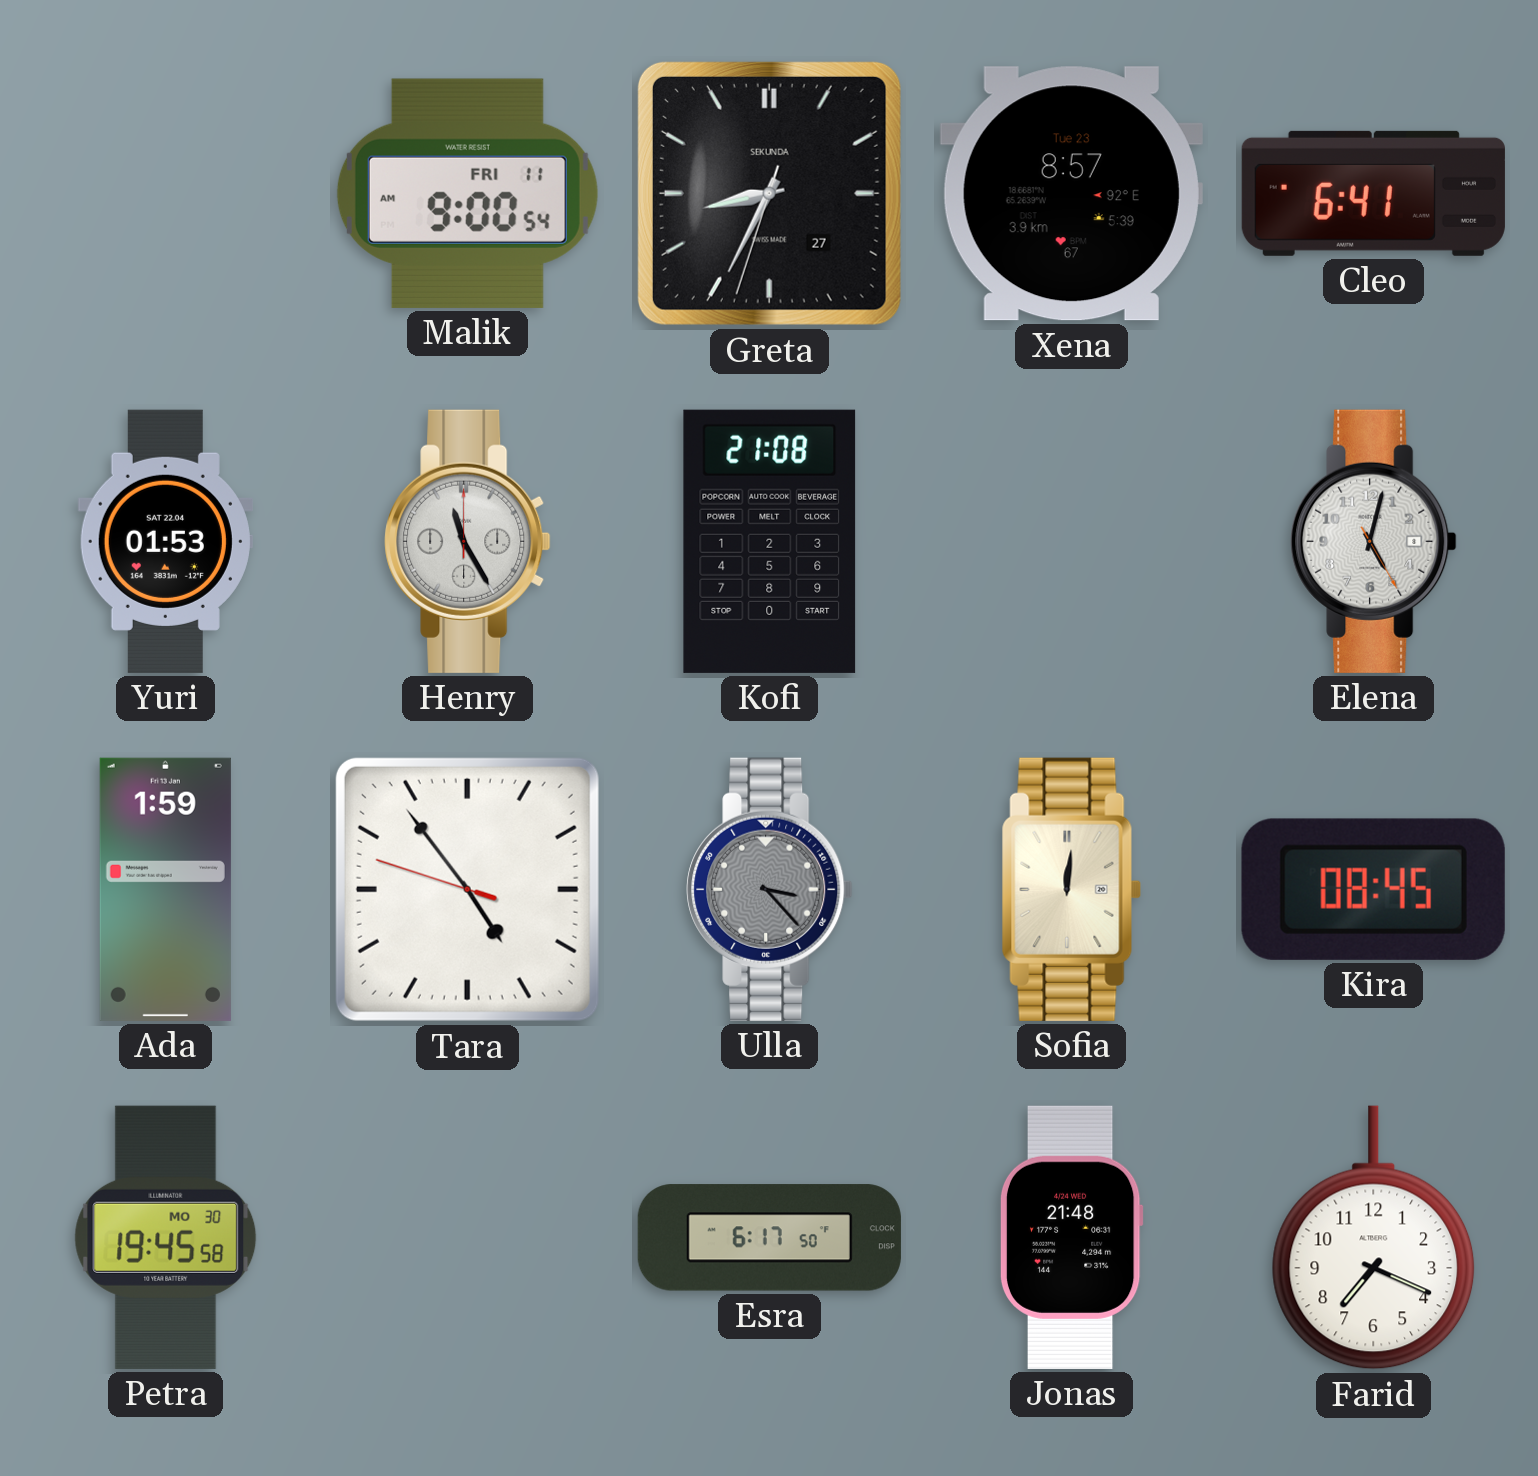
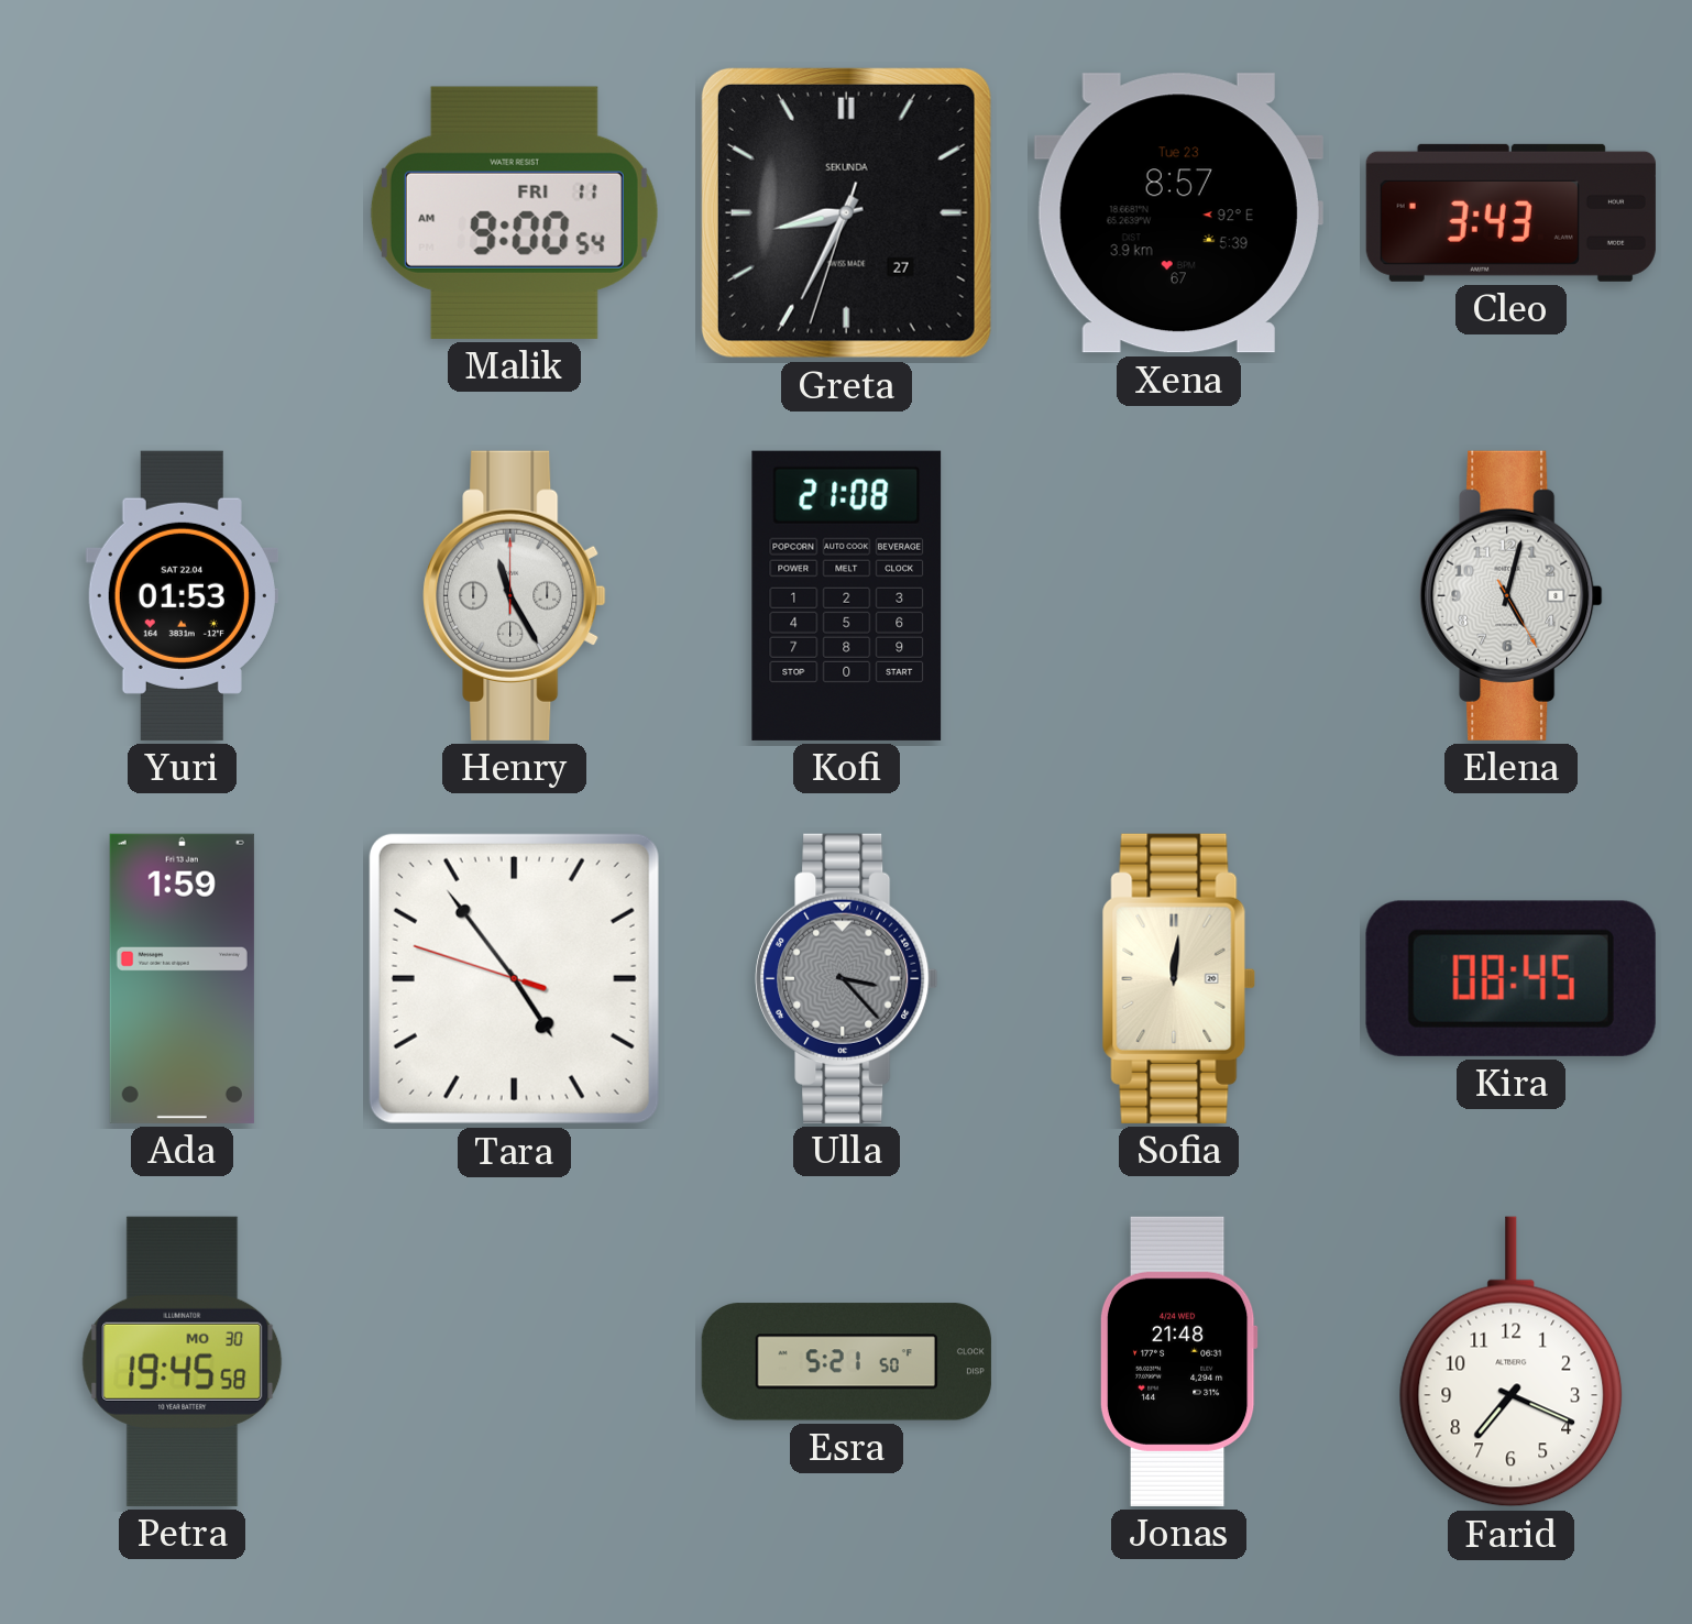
Cleo: 6:41 -> 3:43
Esra: 6:17 -> 5:21
